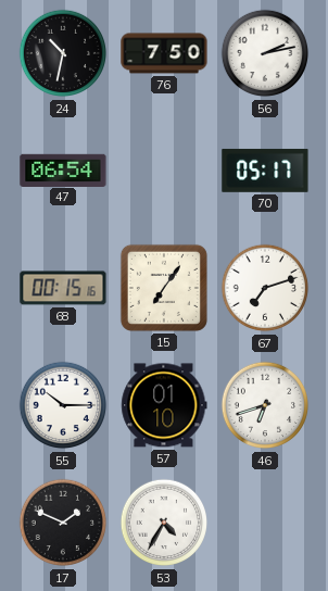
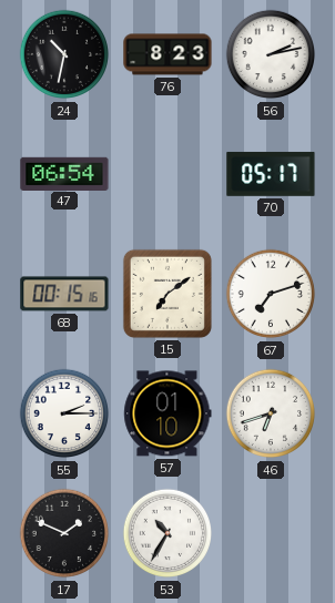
76: 7:50 -> 8:23
15: 7:06 -> 7:09
55: 10:15 -> 2:15
53: 4:35 -> 10:35
